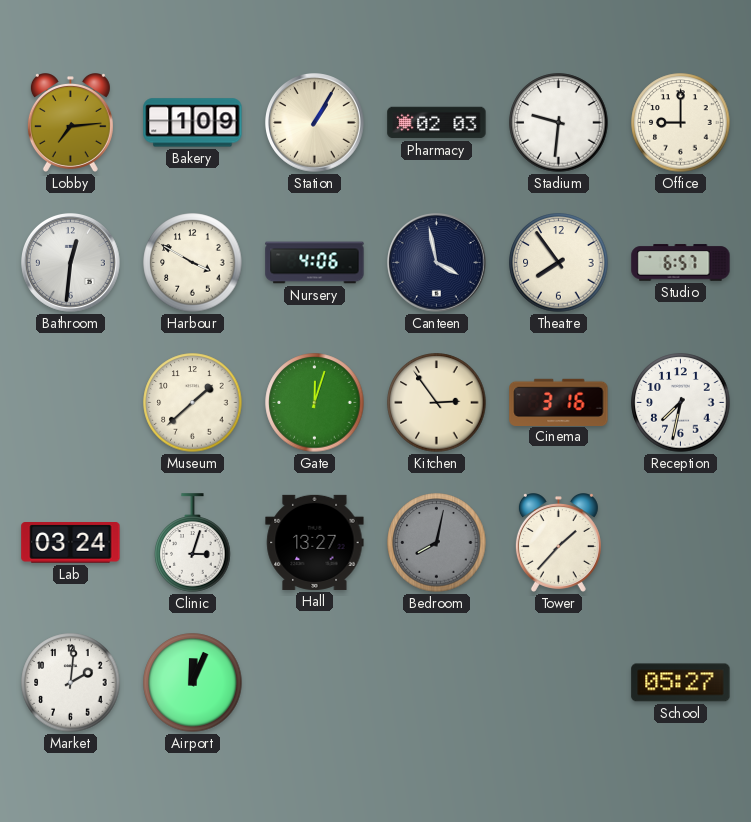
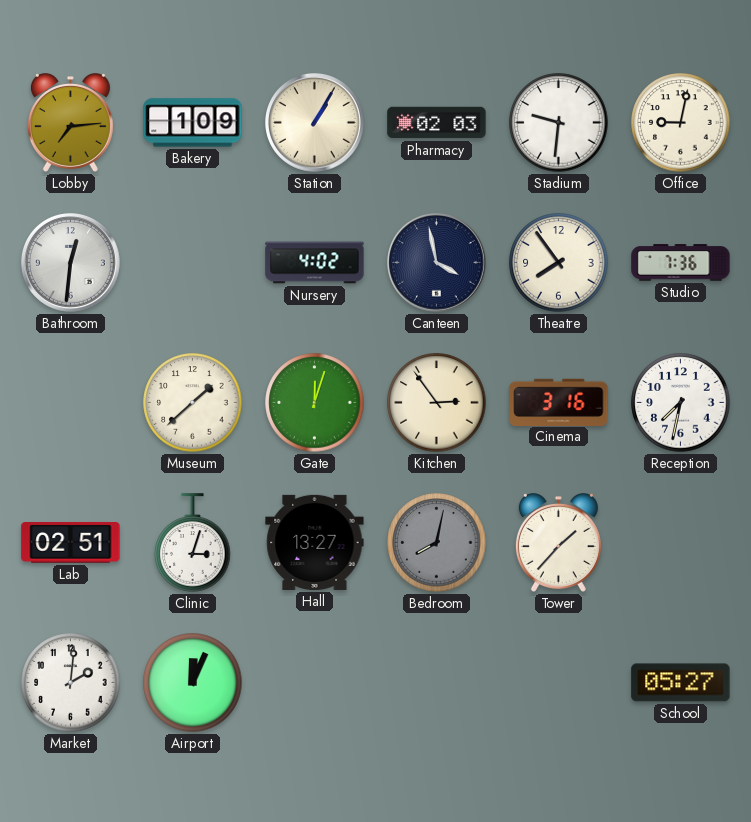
Office: 9:00 -> 9:02
Harbour: 3:50 -> none
Nursery: 4:06 -> 4:02
Studio: 6:57 -> 7:36
Lab: 03:24 -> 02:51
